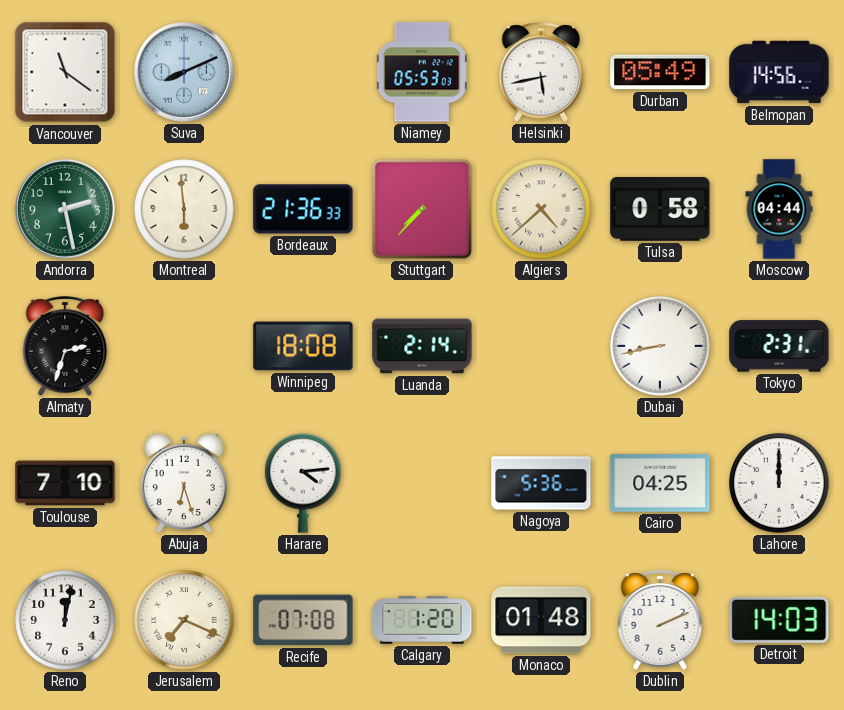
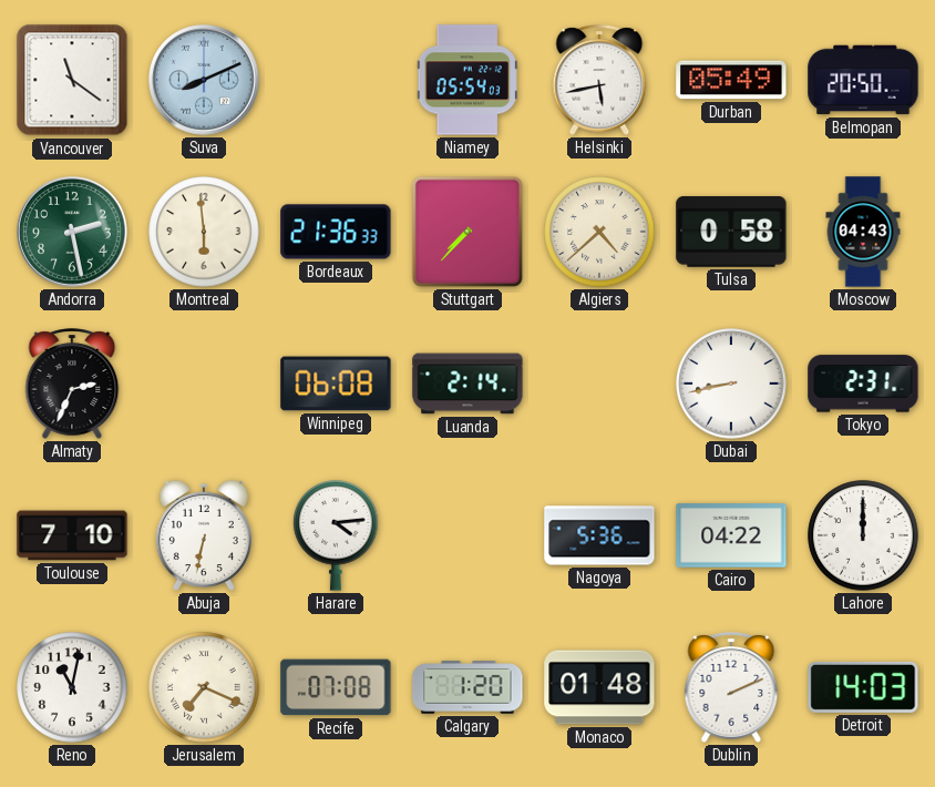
Niamey: 05:53 -> 05:54
Belmopan: 14:56 -> 20:50
Moscow: 04:44 -> 04:43
Almaty: 2:33 -> 2:34
Winnipeg: 18:08 -> 06:08
Abuja: 6:27 -> 6:32
Cairo: 04:25 -> 04:22
Reno: 12:02 -> 11:02
